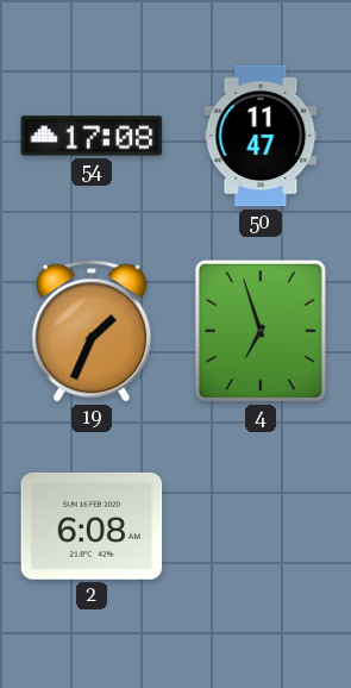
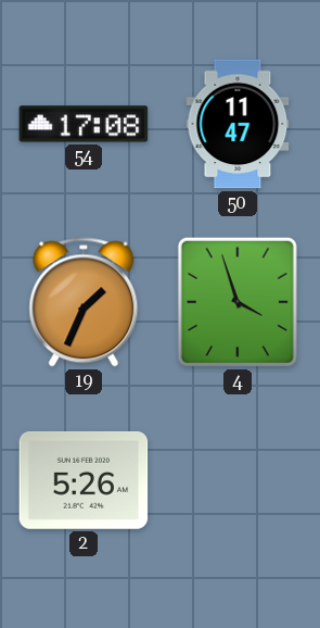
4: 6:57 -> 3:57
2: 6:08 -> 5:26
